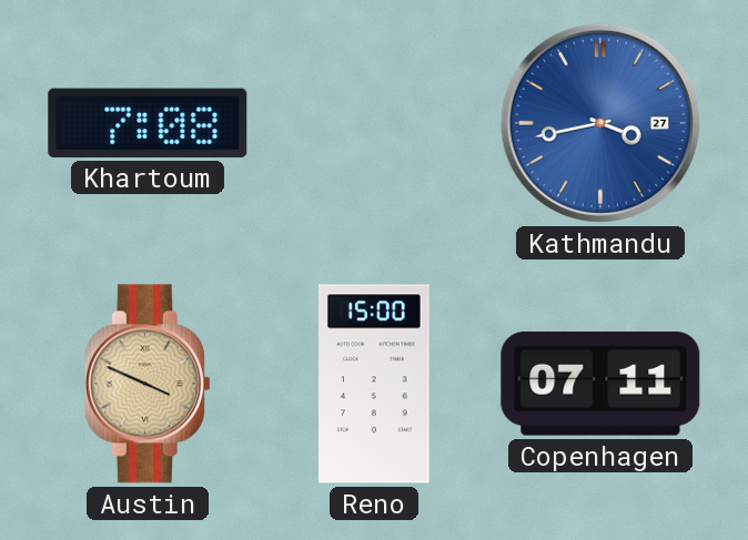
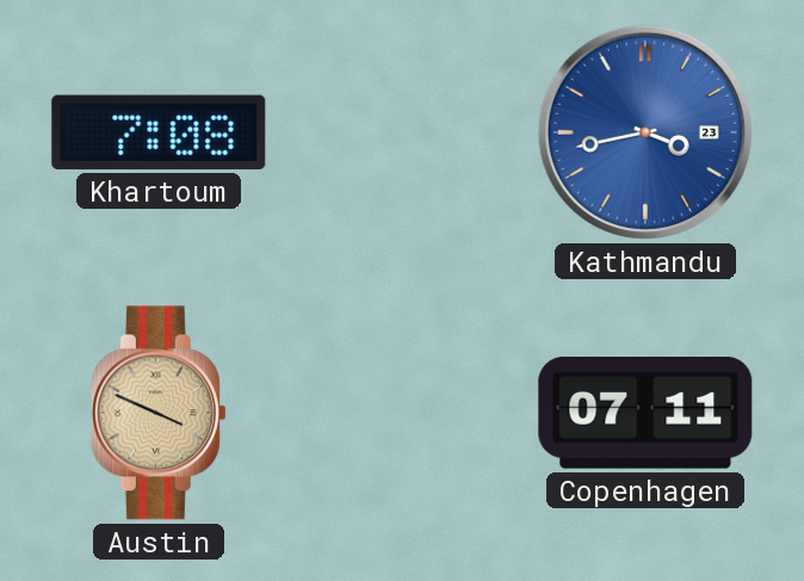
Kathmandu date: 27 -> 23
Reno: 15:00 -> none
